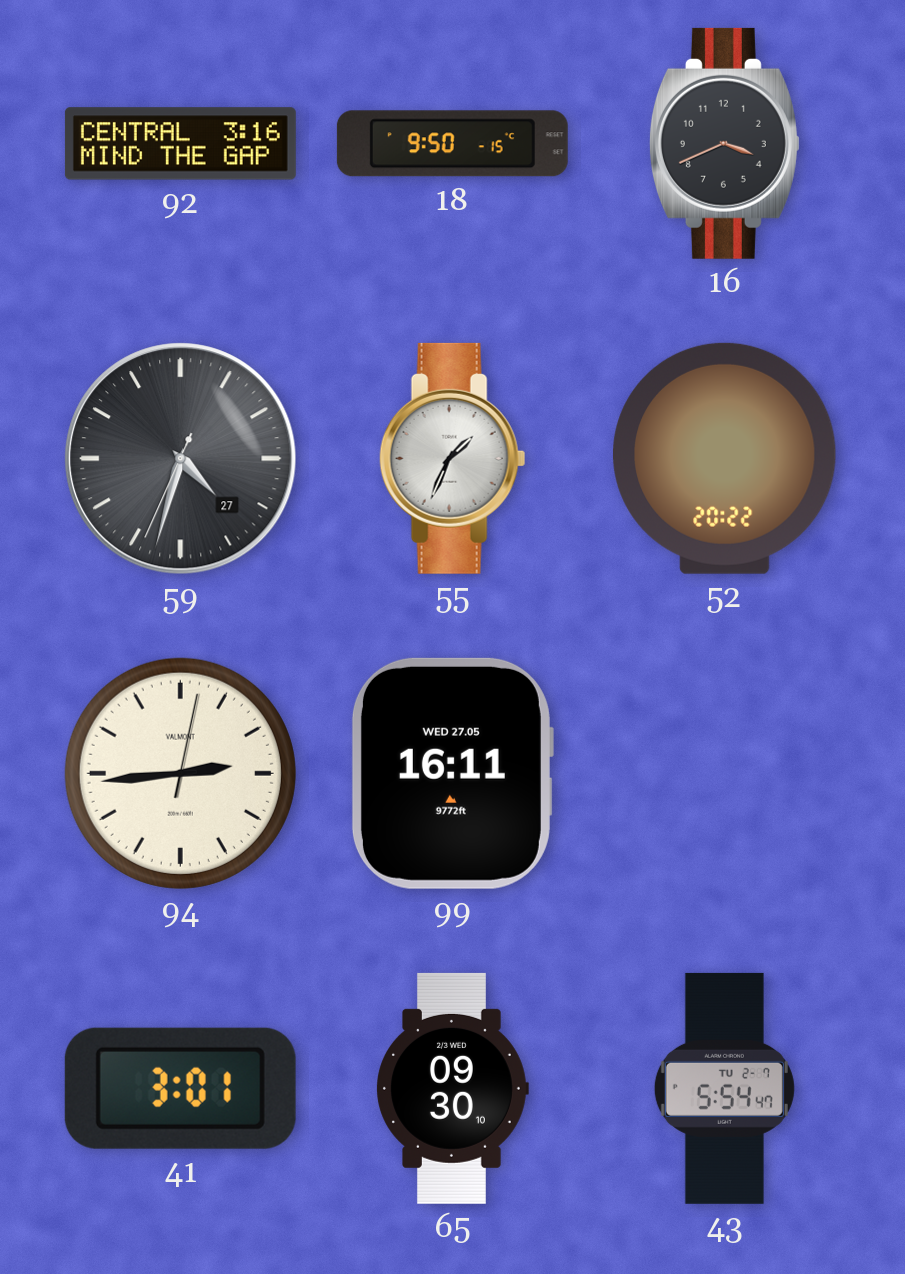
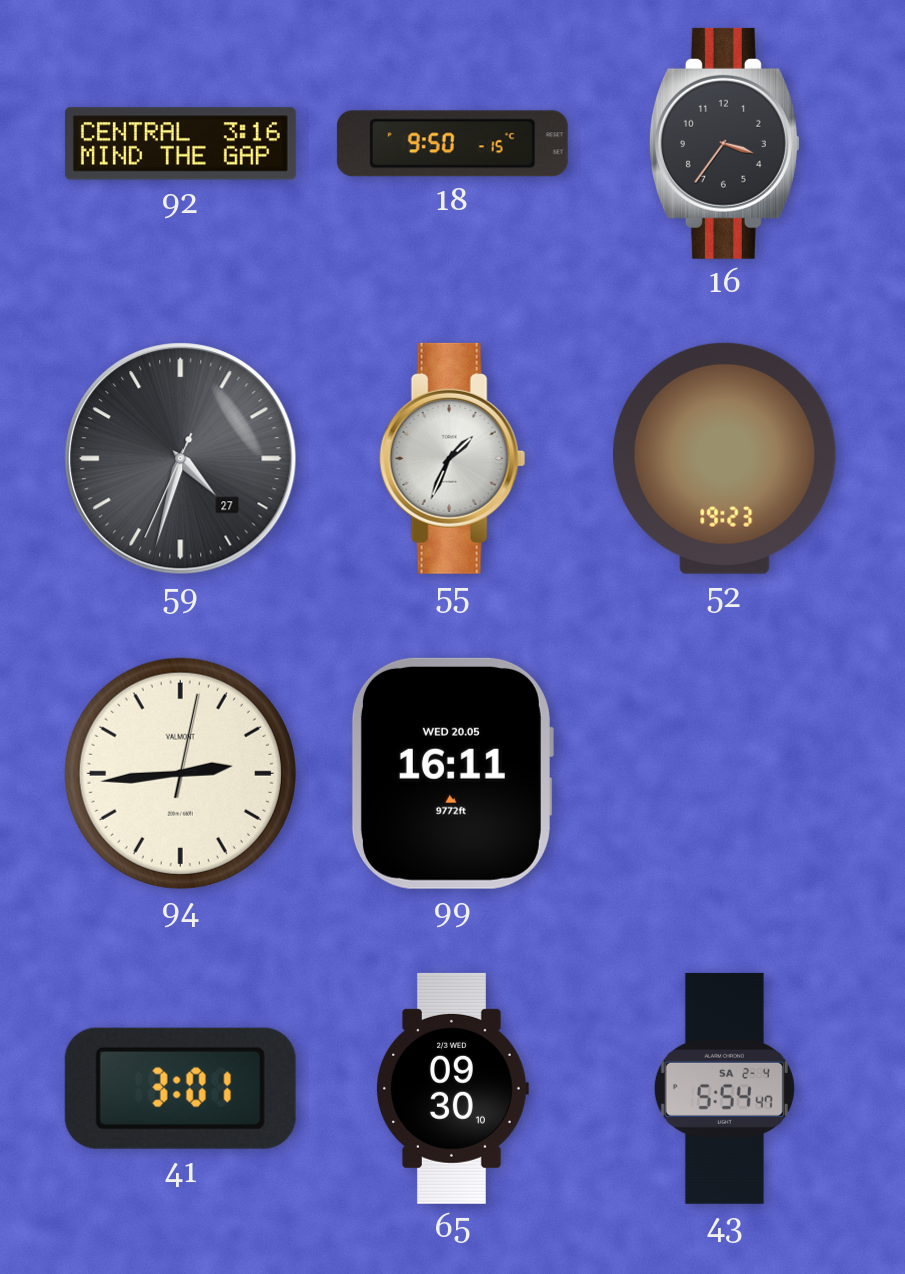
16: 3:41 -> 3:36
52: 20:22 -> 19:23
99 date: WED 27.05 -> WED 20.05
43 date: TU 2-7 -> SA 2-4
